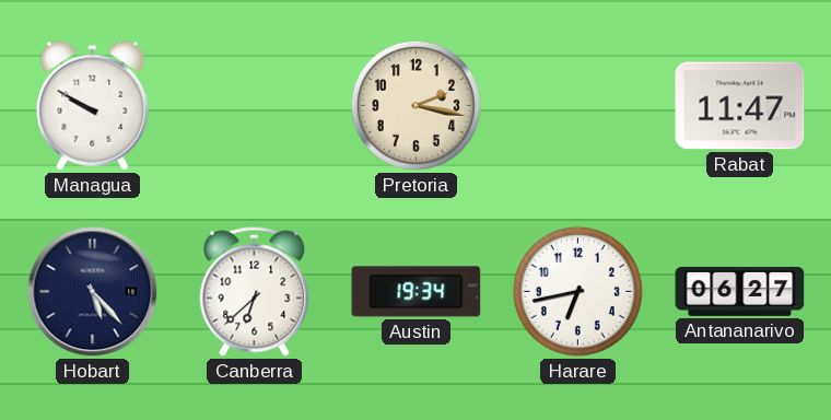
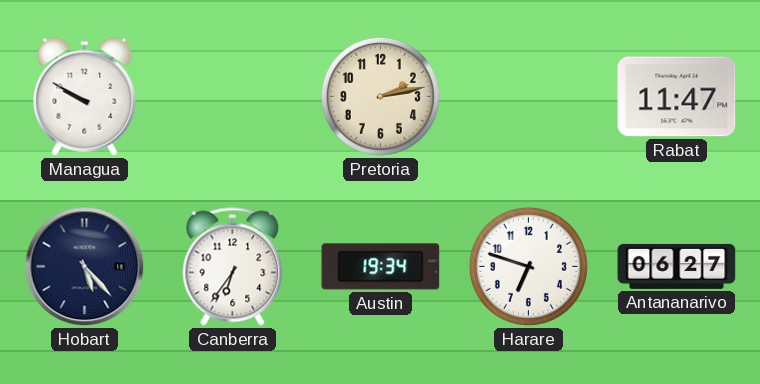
Pretoria: 2:17 -> 2:13
Canberra: 6:38 -> 6:36
Harare: 6:43 -> 6:48
